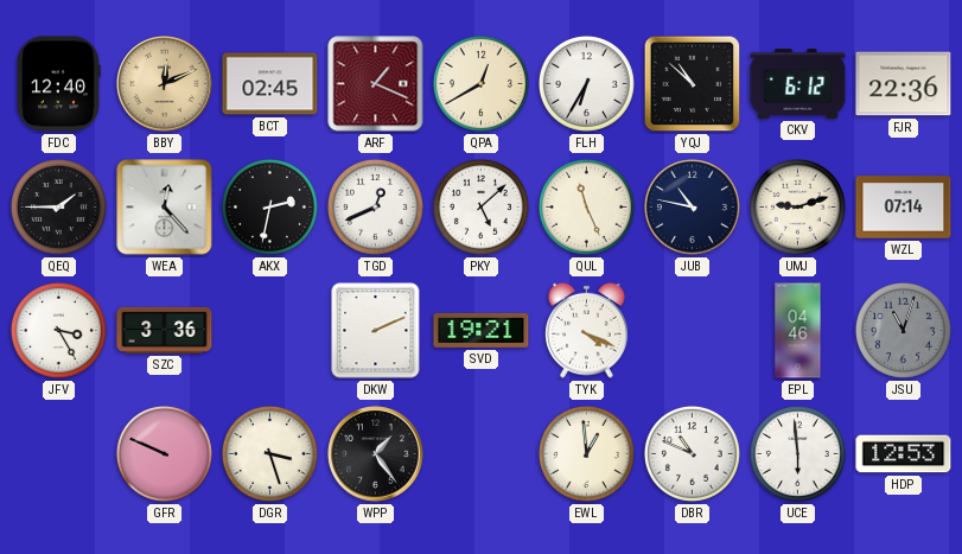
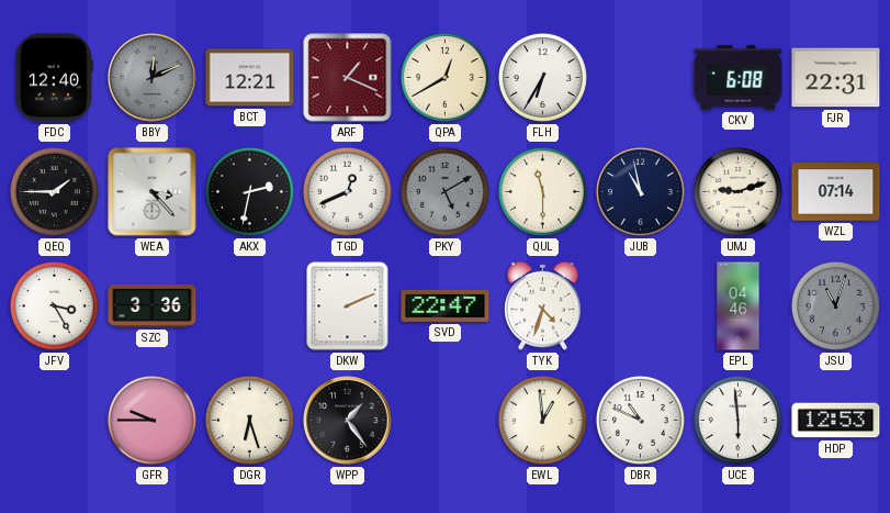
BBY dial: champagne -> grey
BCT: 02:45 -> 12:21
YQJ: 10:52 -> none
CKV: 6:12 -> 6:08
FJR: 22:36 -> 22:31
WEA: 12:23 -> 3:23
PKY: 5:08 -> 5:10
PKY dial: white -> grey
QUL: 11:26 -> 11:30
JUB: 10:47 -> 10:58
SVD: 19:21 -> 22:47
TYK: 4:19 -> 4:33
GFR: 9:49 -> 9:45
DGR: 3:27 -> 6:27
